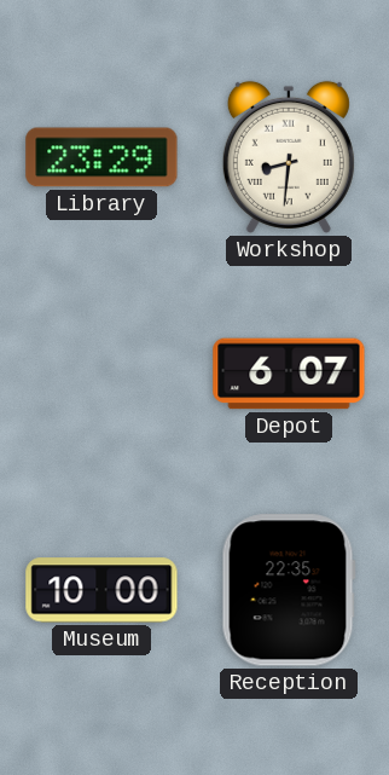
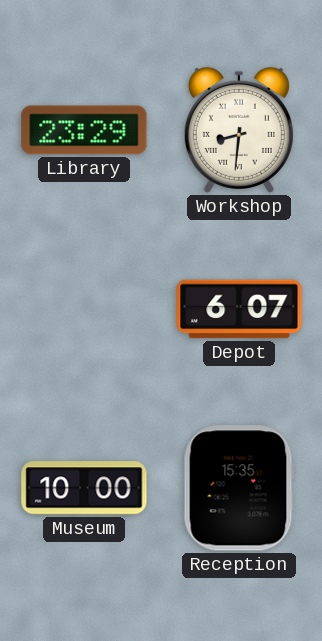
Reception: 22:35 -> 15:35
